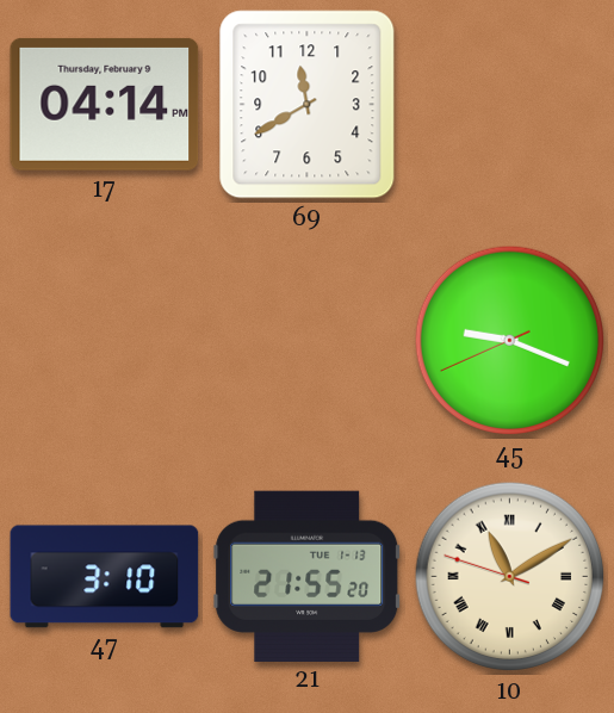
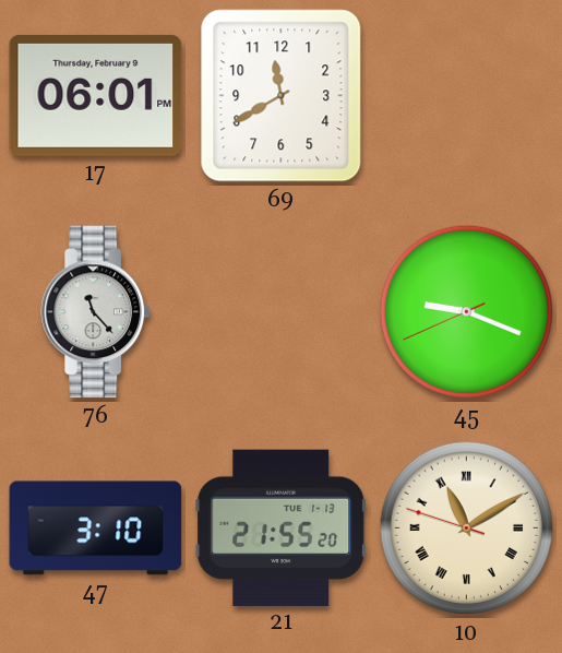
17: 04:14 -> 06:01
76: none -> 11:23
